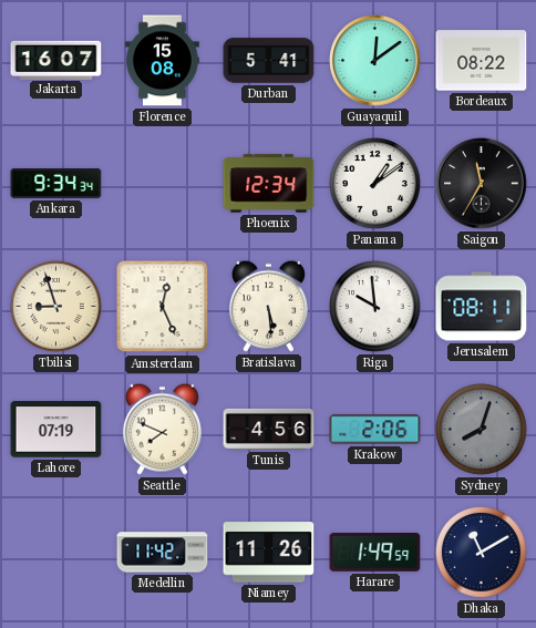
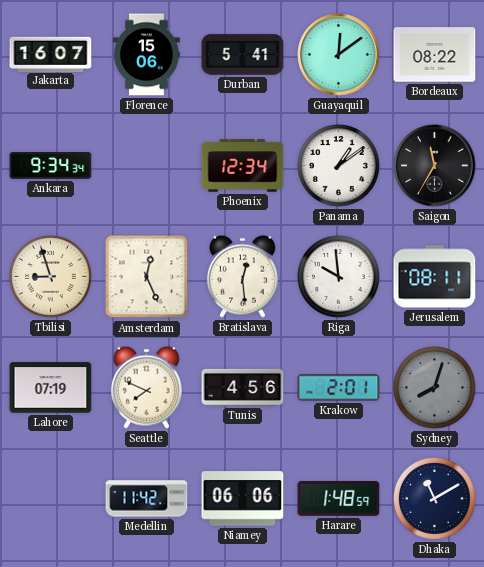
Florence: 15:08 -> 15:06
Bratislava: 5:29 -> 12:29
Krakow: 2:06 -> 2:01
Niamey: 11:26 -> 06:06
Harare: 1:49 -> 1:48
